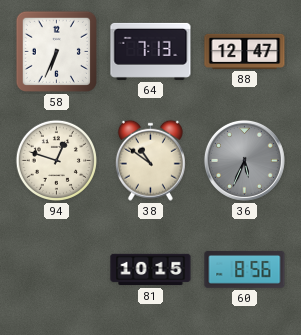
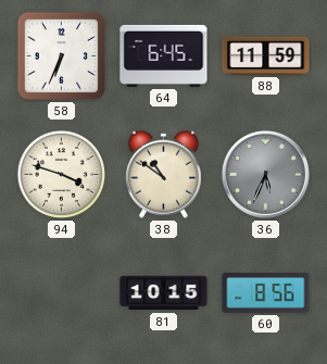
64: 7:13 -> 6:45
88: 12:47 -> 11:59
94: 12:48 -> 3:48
